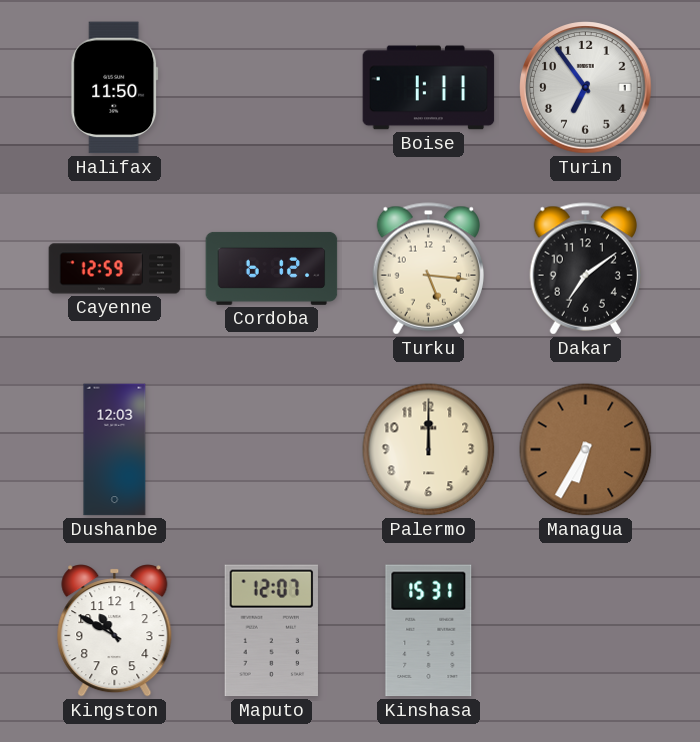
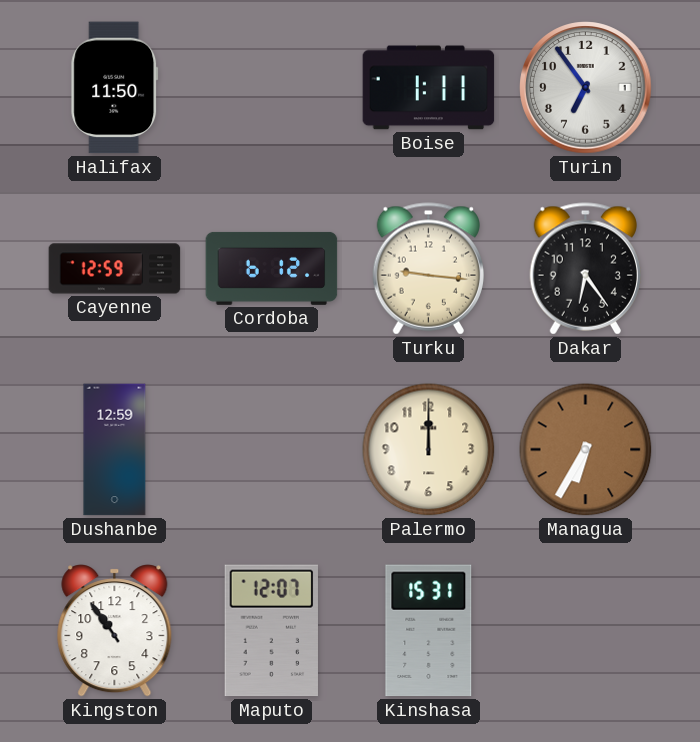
Turku: 5:16 -> 9:16
Dakar: 7:09 -> 6:24
Dushanbe: 12:03 -> 12:59
Kingston: 10:50 -> 10:54
